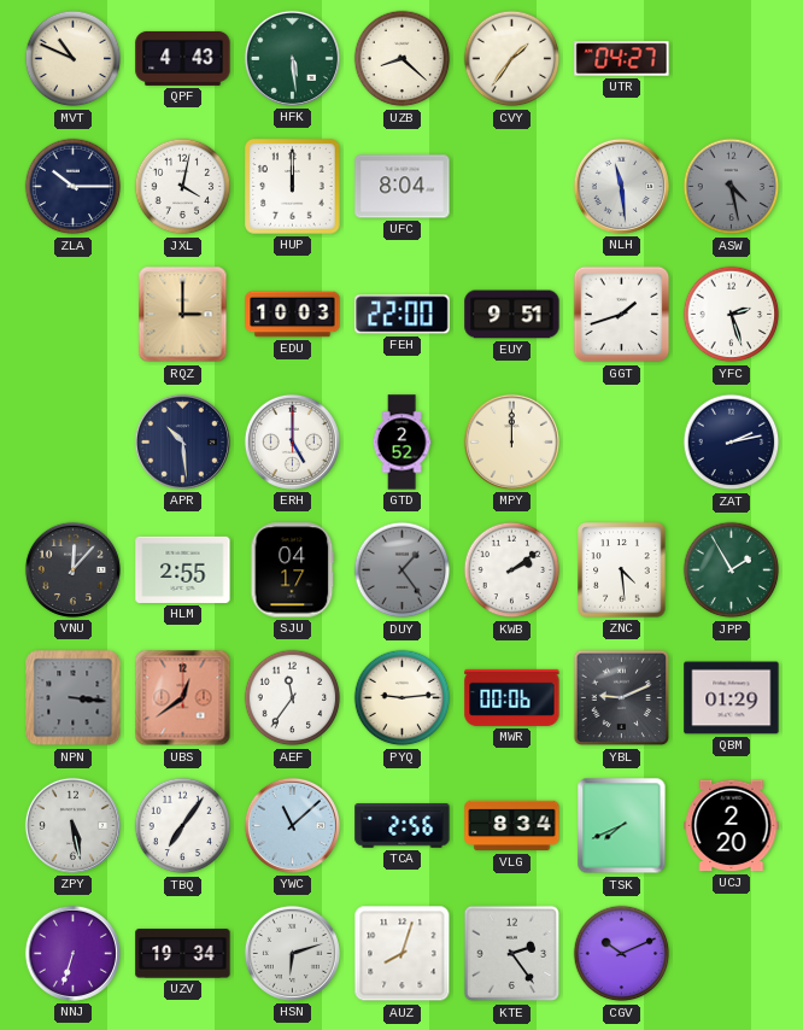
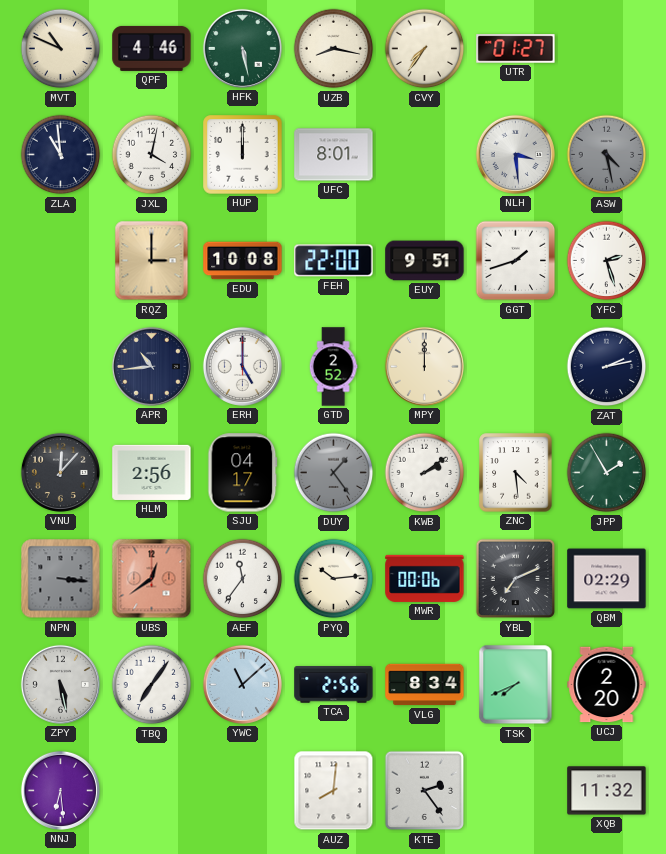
QPF: 4:43 -> 4:46
HFK: 5:29 -> 5:28
UZB: 8:22 -> 8:17
CVY: 1:36 -> 7:36
UTR: 04:27 -> 01:27
ZLA: 10:15 -> 10:59
UFC: 8:04 -> 8:01
NLH: 11:29 -> 3:29
EDU: 10:03 -> 10:08
APR: 10:29 -> 10:44
HLM: 2:55 -> 2:56
PYQ: 9:14 -> 10:14
YBL: 9:11 -> 7:11
QBM: 01:29 -> 02:29
NNJ: 6:33 -> 6:29
UZV: 19:34 -> none
HSN: 6:12 -> none
AUZ: 8:03 -> 8:01
CGV: 10:11 -> none
XQB: none -> 11:32
